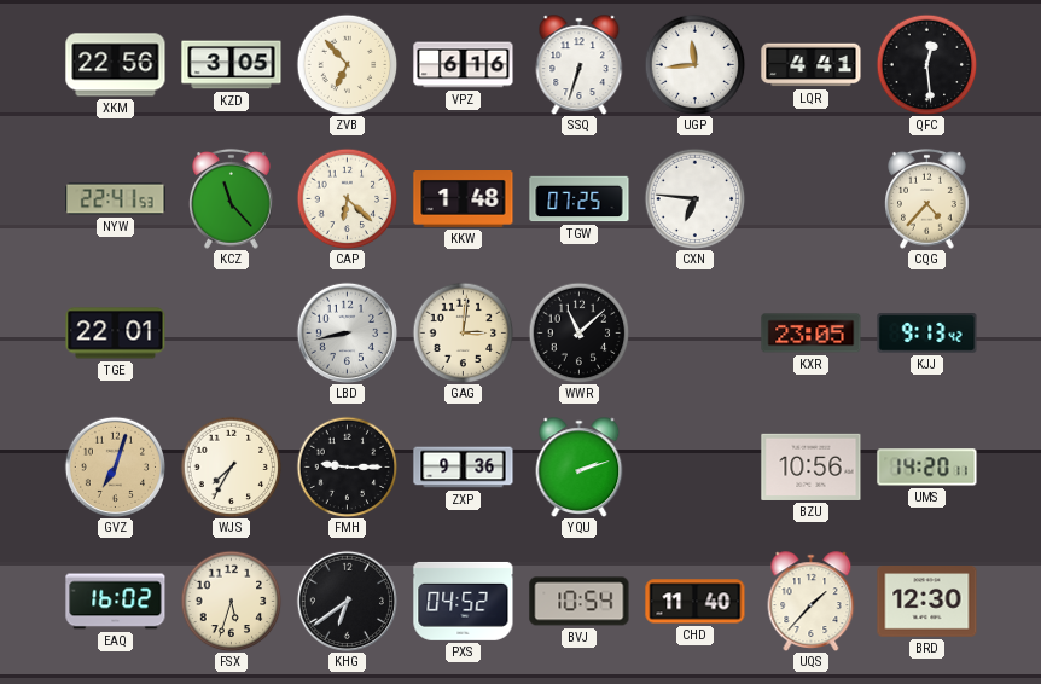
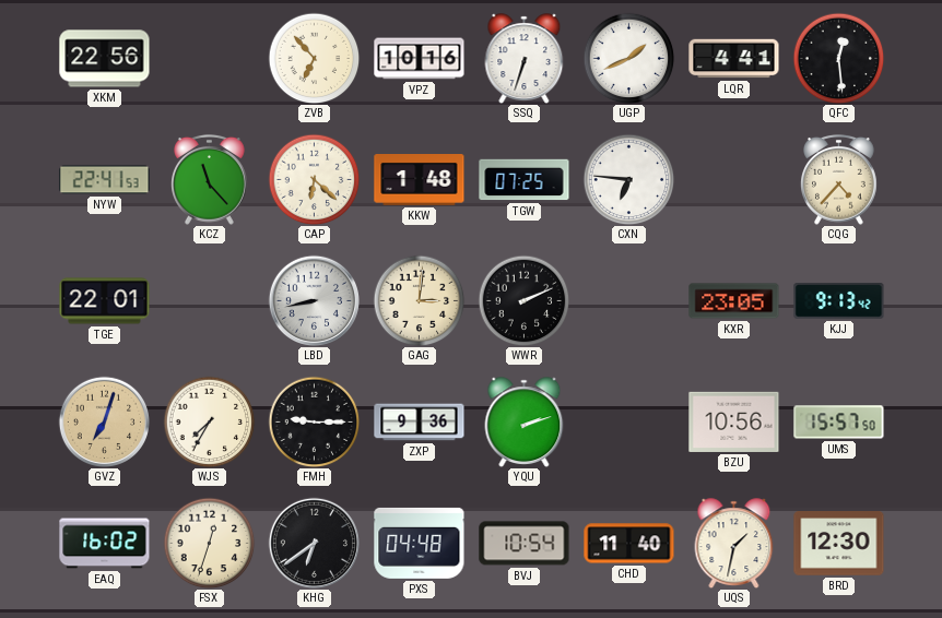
KZD: 3:05 -> none
VPZ: 6:16 -> 10:16
UGP: 11:44 -> 1:41
WWR: 11:08 -> 2:11
UMS: 14:20 -> 15:57
FSX: 5:33 -> 12:33
PXS: 04:52 -> 04:48
UQS: 1:37 -> 1:32
